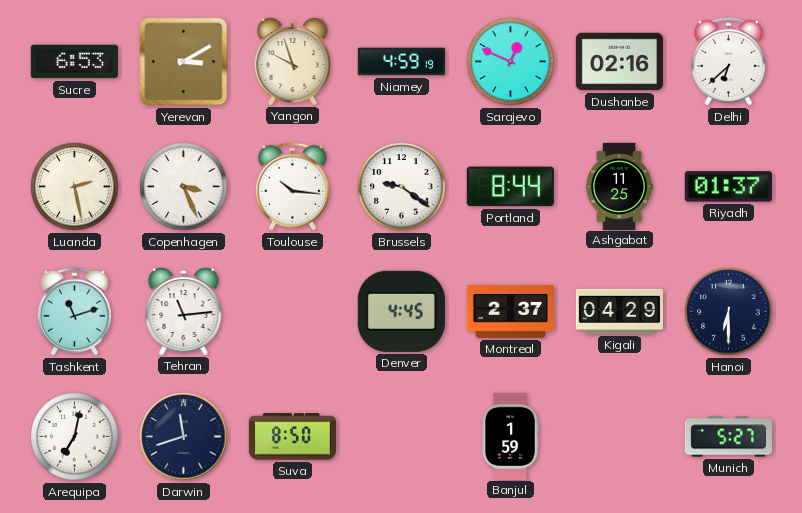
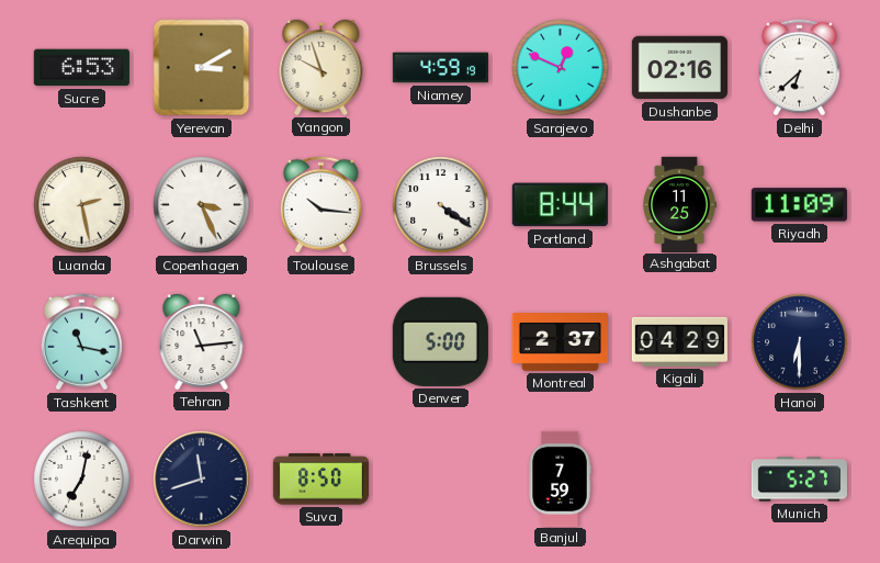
Brussels: 9:21 -> 4:21
Riyadh: 01:37 -> 11:09
Tashkent: 11:12 -> 11:17
Denver: 4:45 -> 5:00
Banjul: 1:59 -> 7:59
